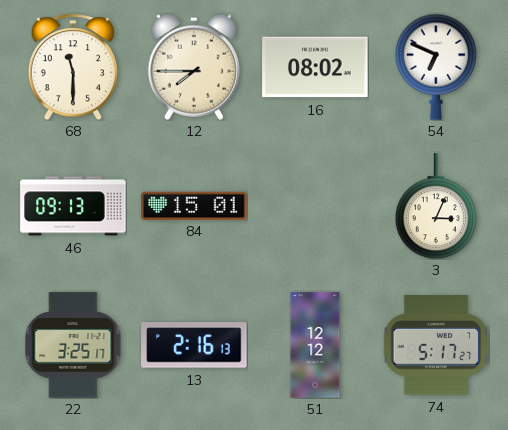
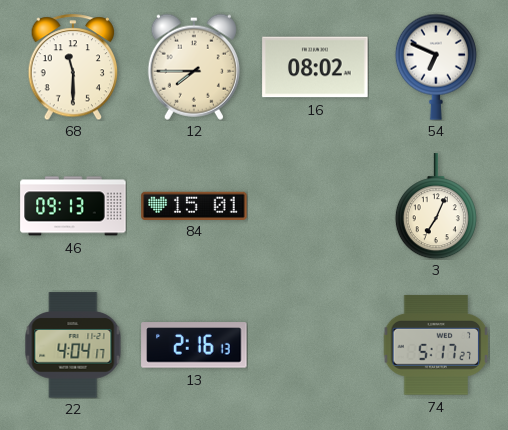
3: 3:04 -> 7:04
22: 3:25 -> 4:04
51: 12:12 -> none
